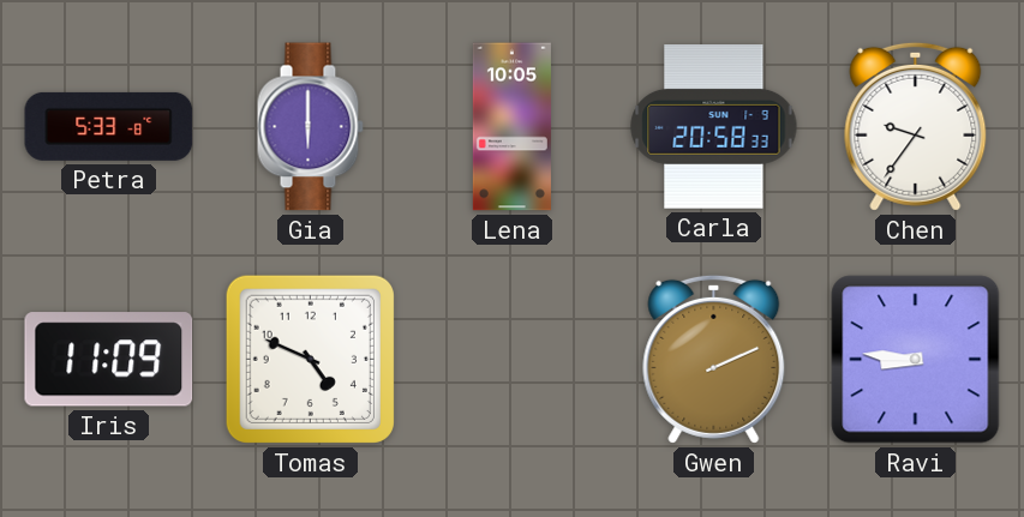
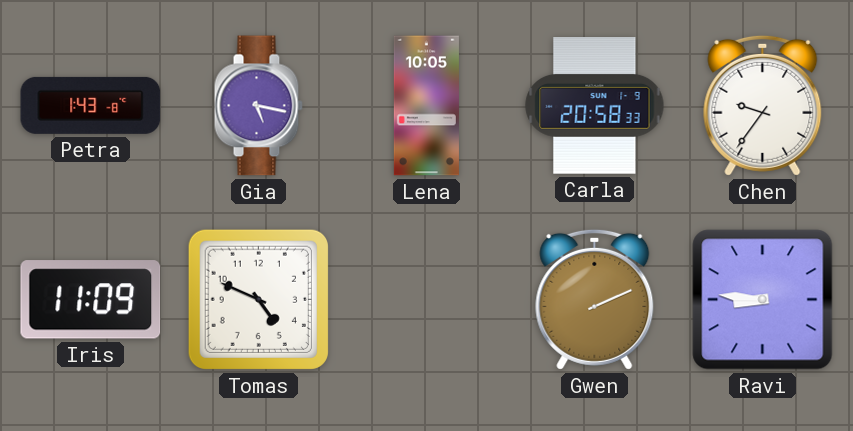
Petra: 5:33 -> 1:43
Gia: 6:00 -> 5:17
